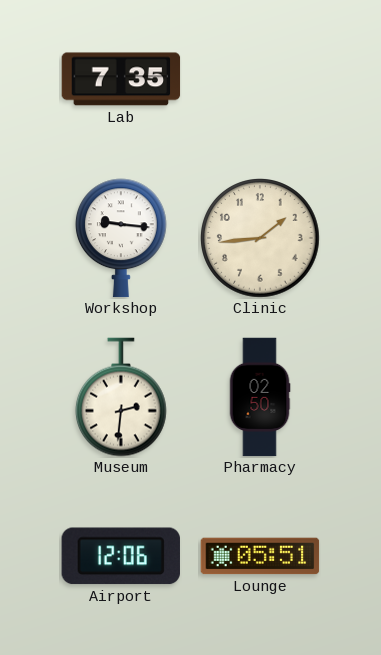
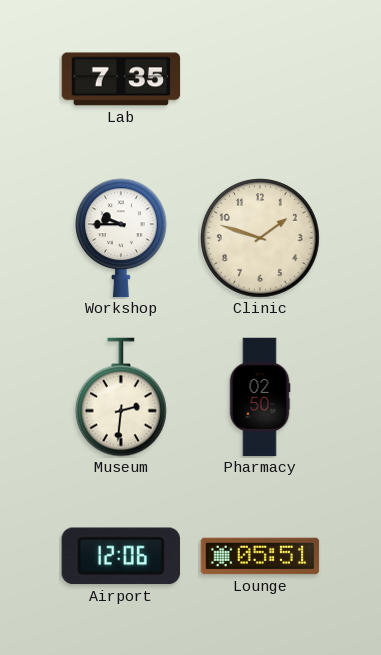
Workshop: 9:16 -> 9:45
Clinic: 1:44 -> 1:48
